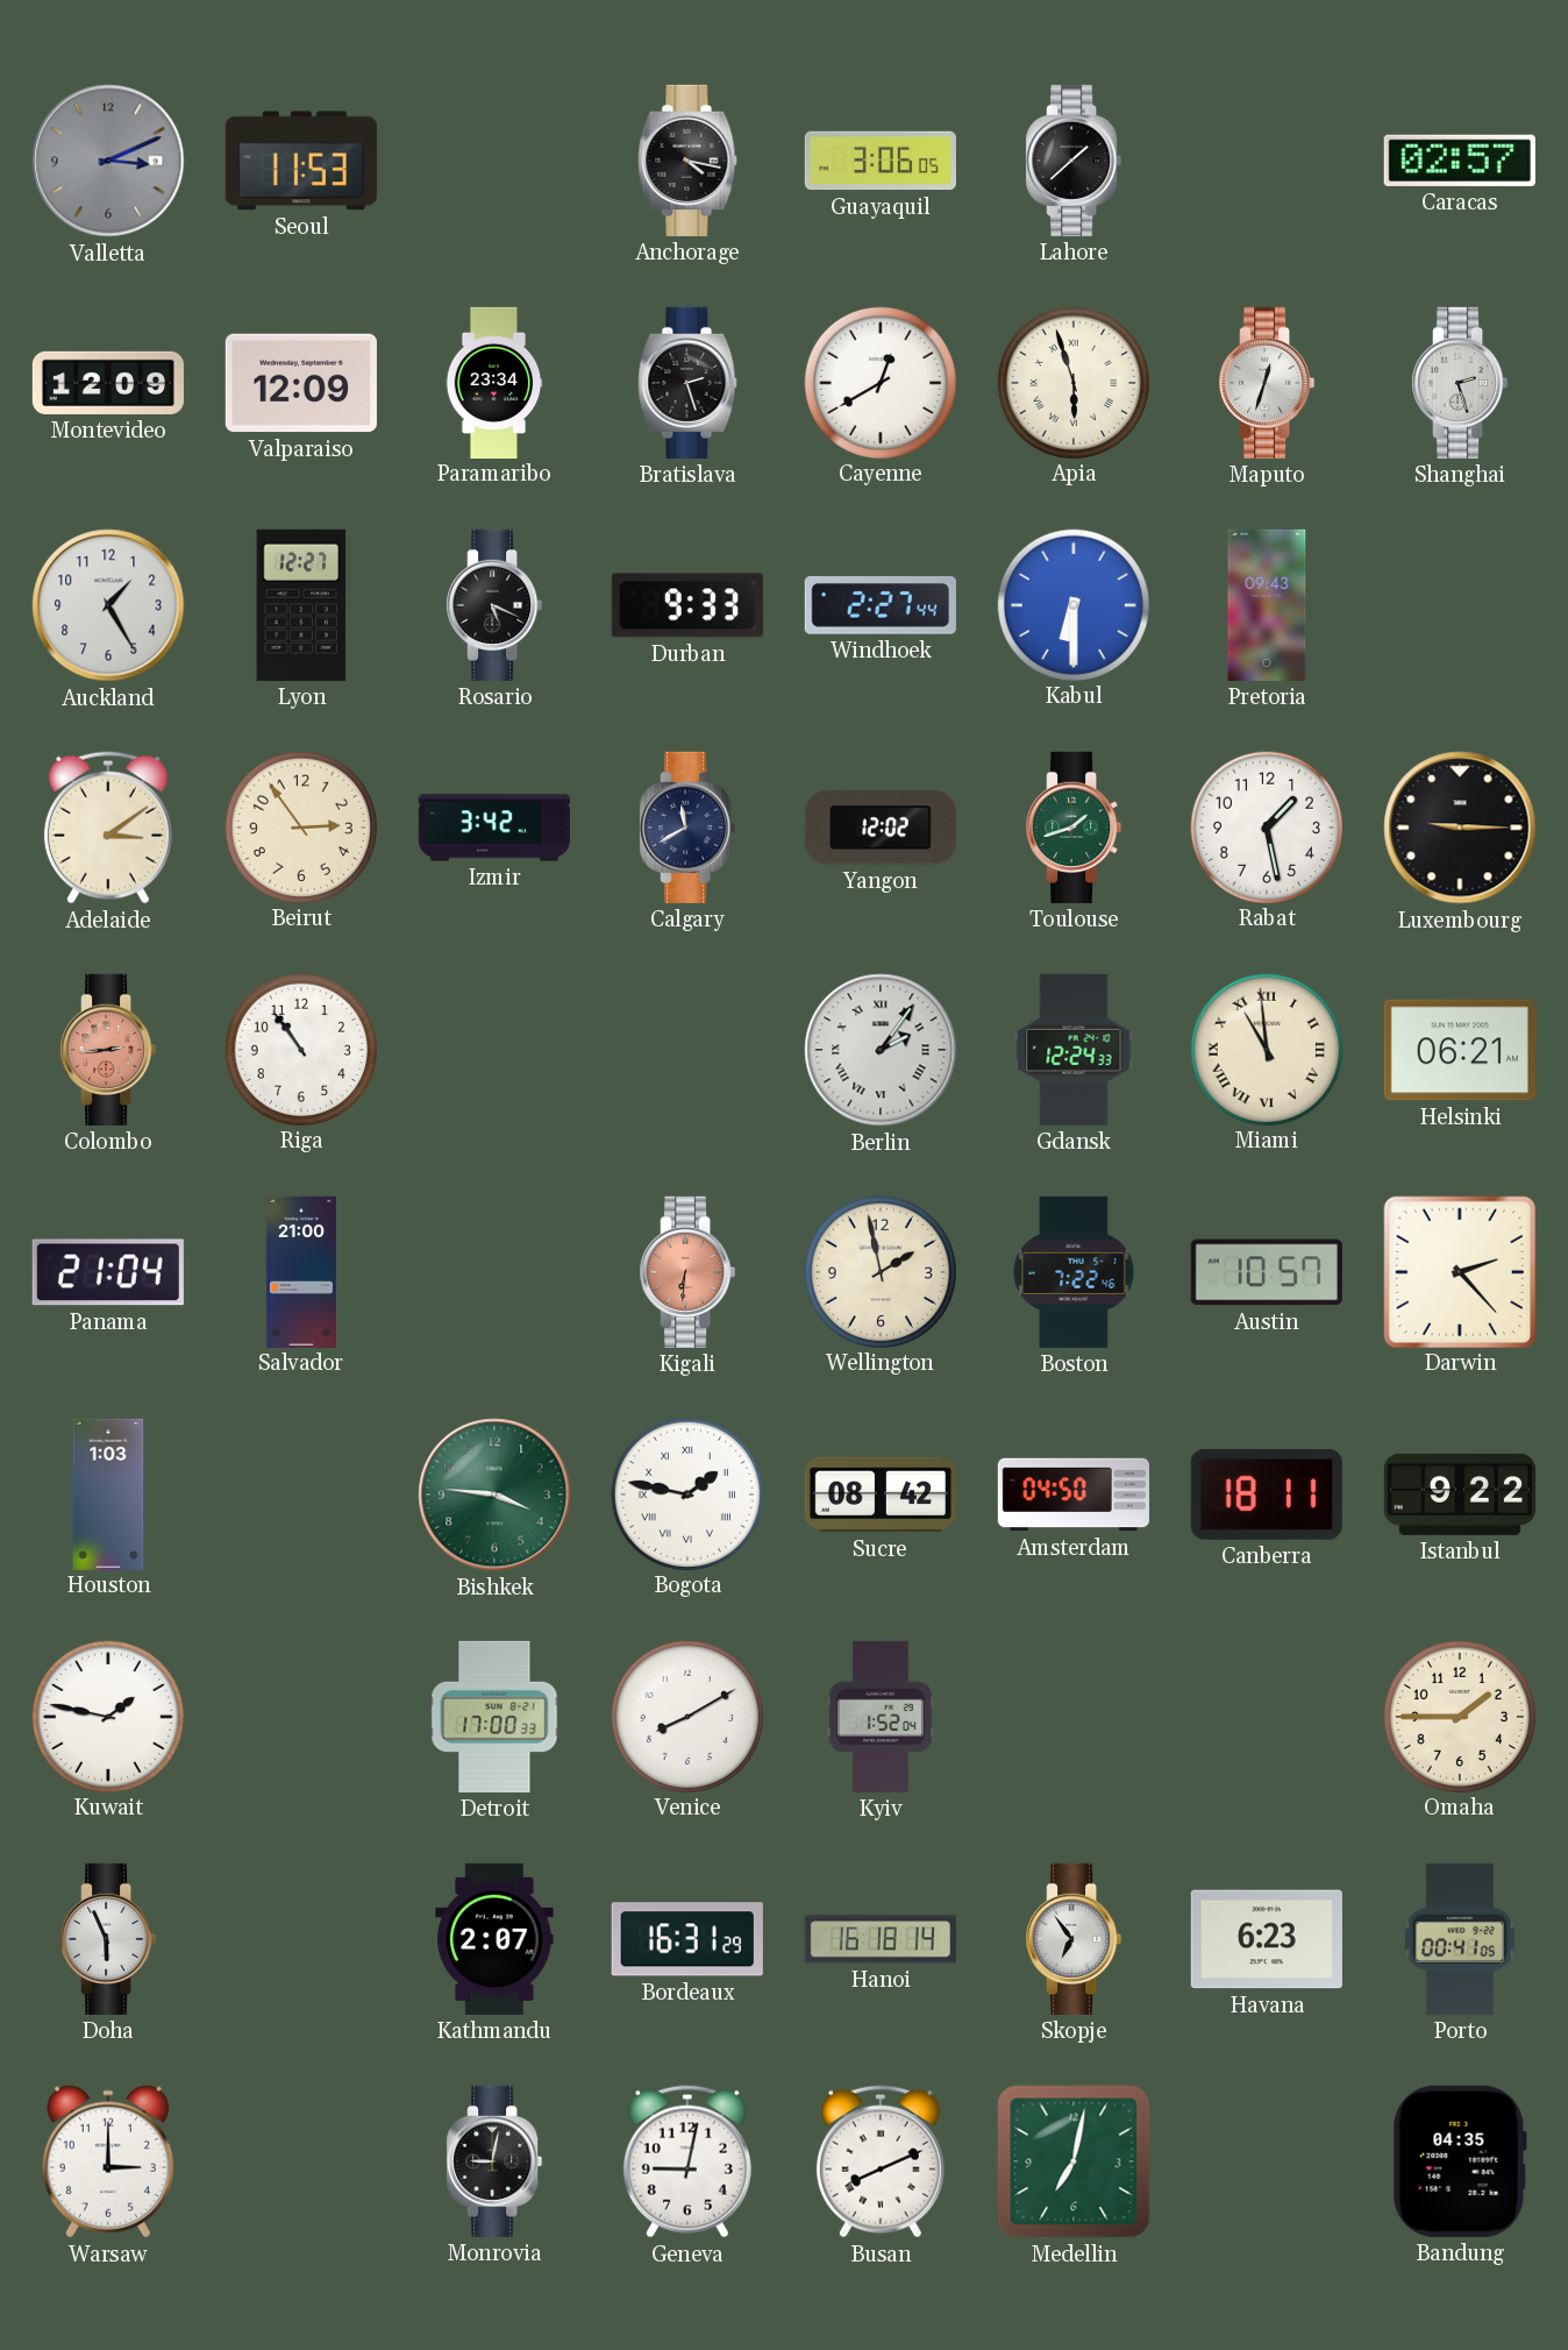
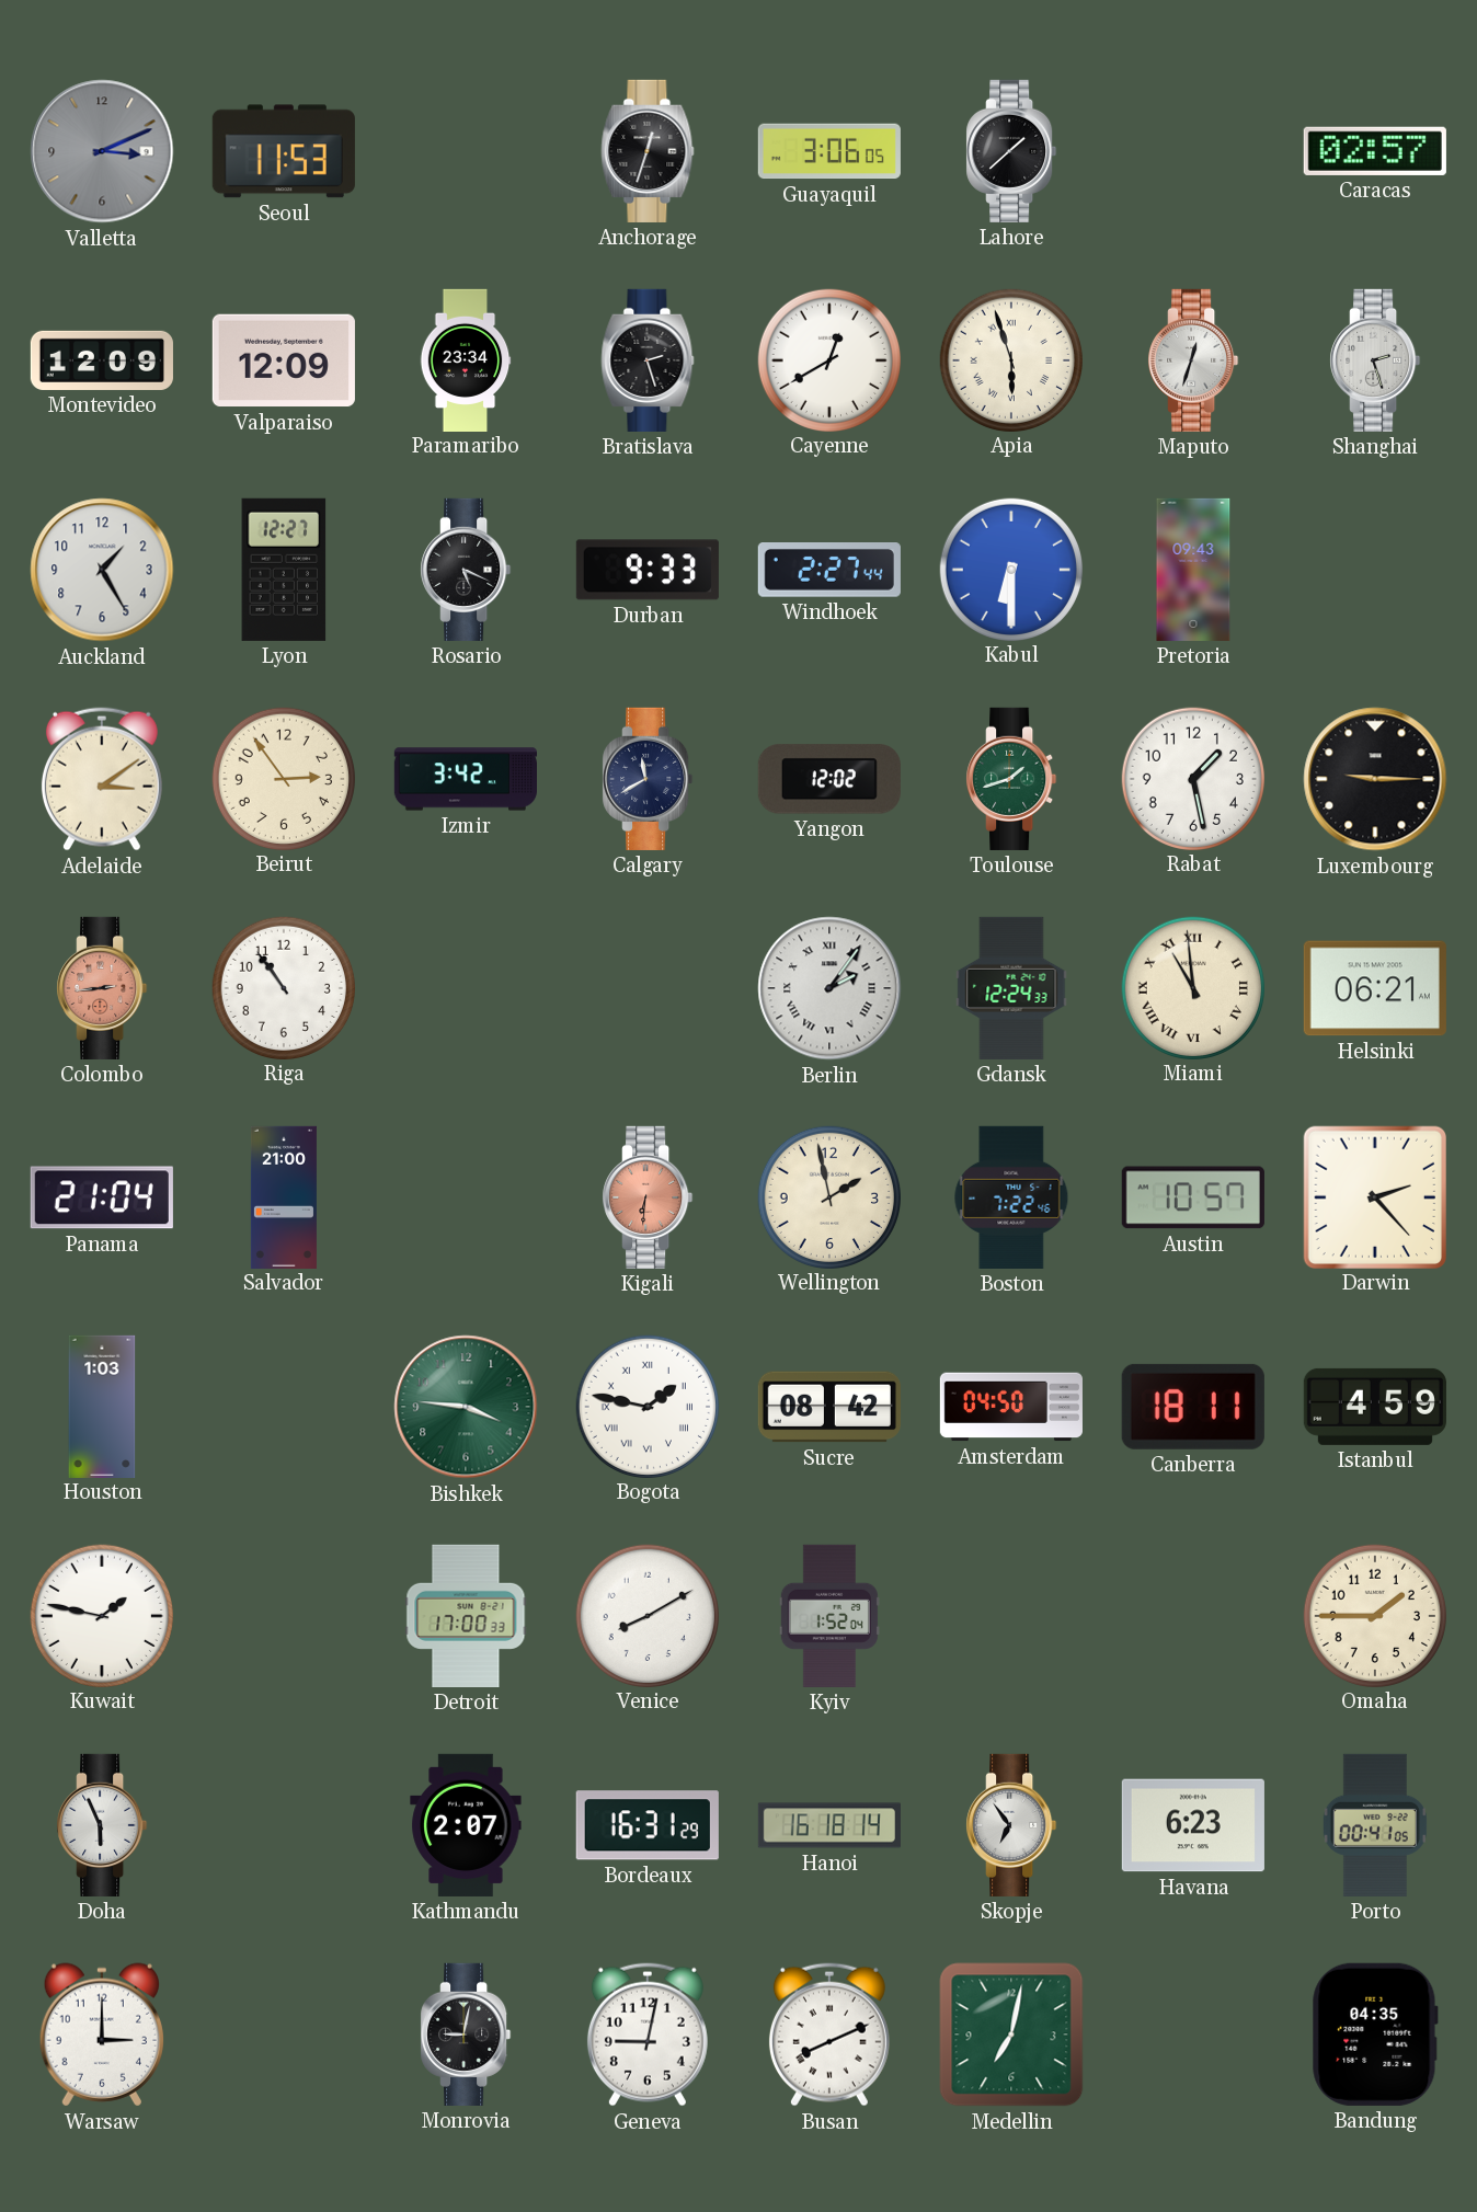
Anchorage: 4:17 -> 12:33
Istanbul: 9:22 -> 4:59
